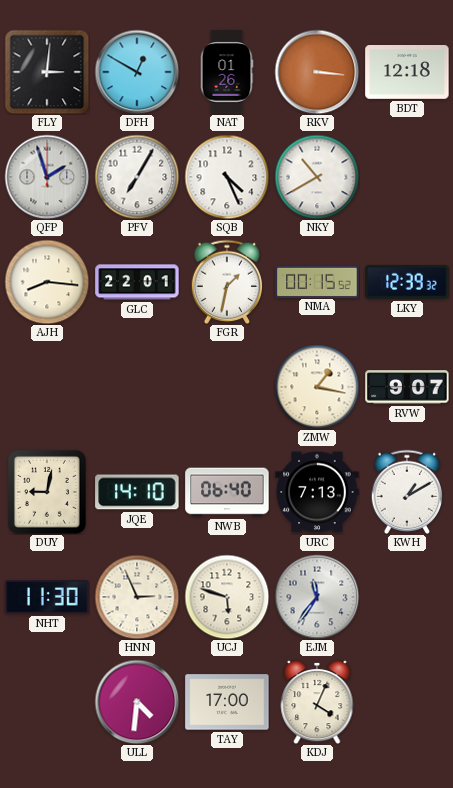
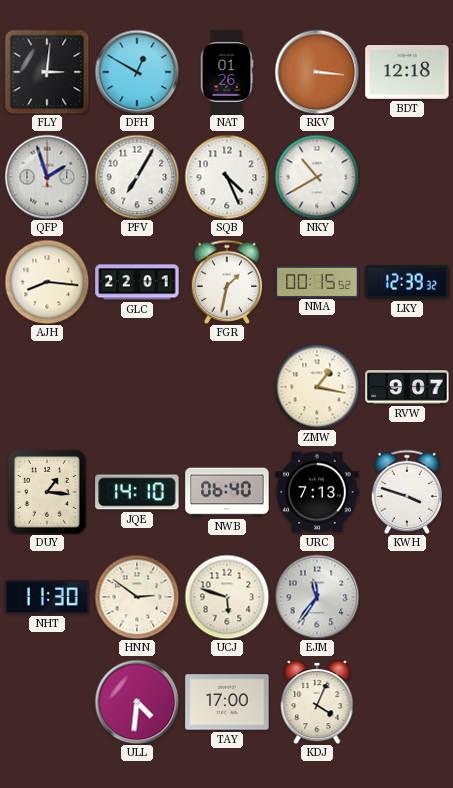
DUY: 9:02 -> 1:16
KWH: 1:10 -> 3:48
HNN: 2:56 -> 2:51
